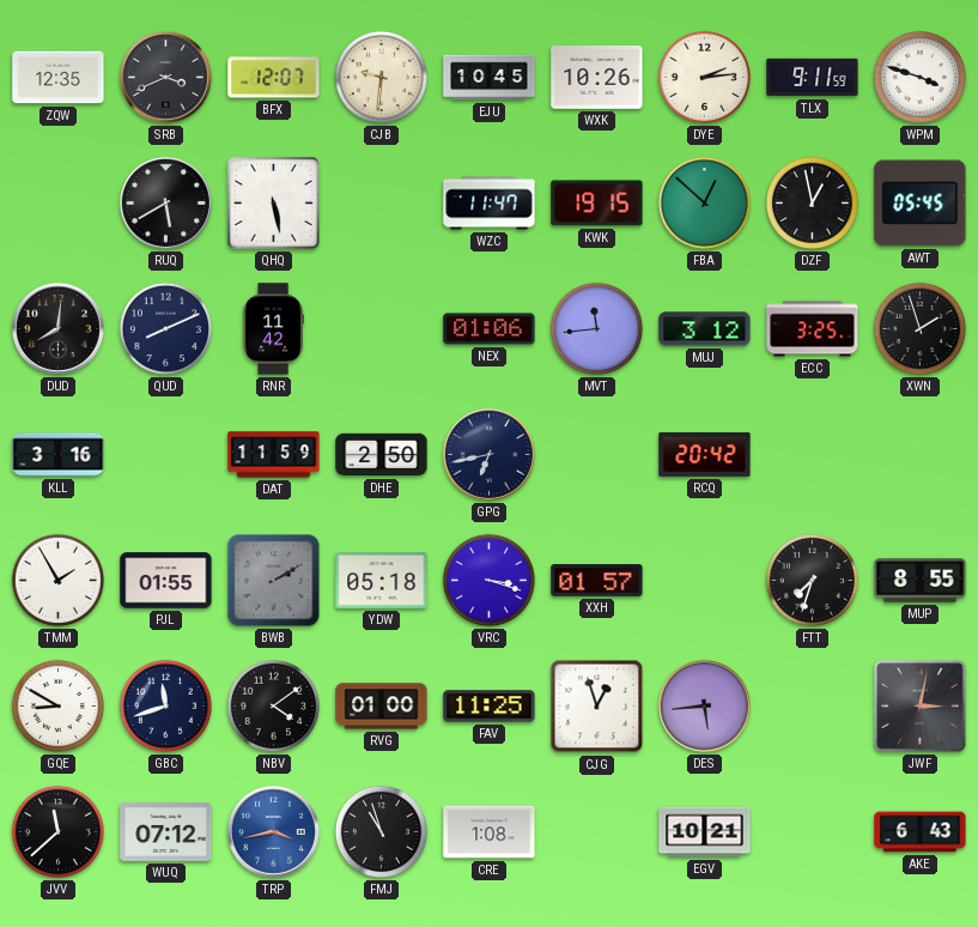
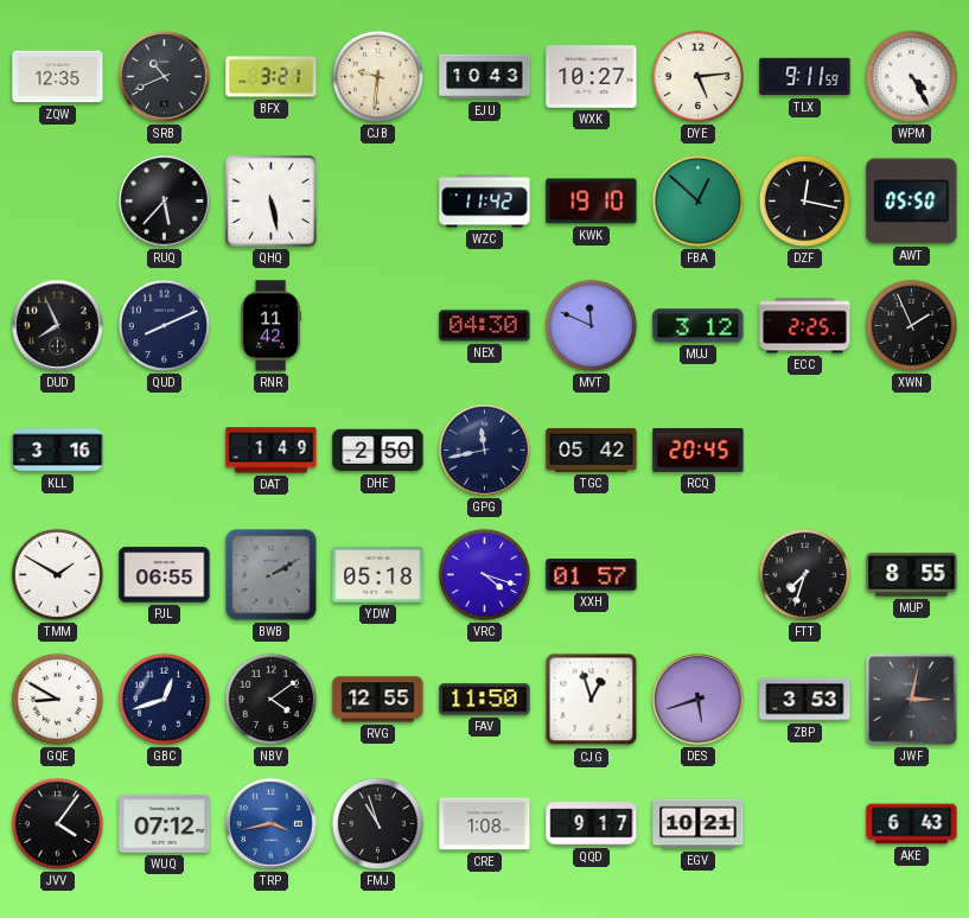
SRB: 3:41 -> 10:41
BFX: 12:07 -> 3:21
EJU: 10:45 -> 10:43
WXK: 10:26 -> 10:27
DYE: 2:14 -> 5:14
WPM: 3:48 -> 4:25
RUQ: 5:40 -> 5:37
WZC: 11:47 -> 11:42
KWK: 19:15 -> 19:10
DZF: 12:58 -> 12:17
AWT: 05:45 -> 05:50
DUD: 8:01 -> 7:56
NEX: 01:06 -> 04:30
MVT: 11:44 -> 11:49
ECC: 3:25 -> 2:25
XWN: 1:57 -> 1:56
DAT: 11:59 -> 1:49
GPG: 6:43 -> 11:43
TGC: none -> 05:42
RCQ: 20:42 -> 20:45
TMM: 1:55 -> 1:50
PJL: 01:55 -> 06:55
VRC: 3:18 -> 4:18
GBC: 11:42 -> 12:42
RVG: 01:00 -> 12:55
FAV: 11:25 -> 11:50
DES: 5:44 -> 5:42
ZBP: none -> 3:53
JVV: 11:38 -> 4:06
QQD: none -> 9:17
